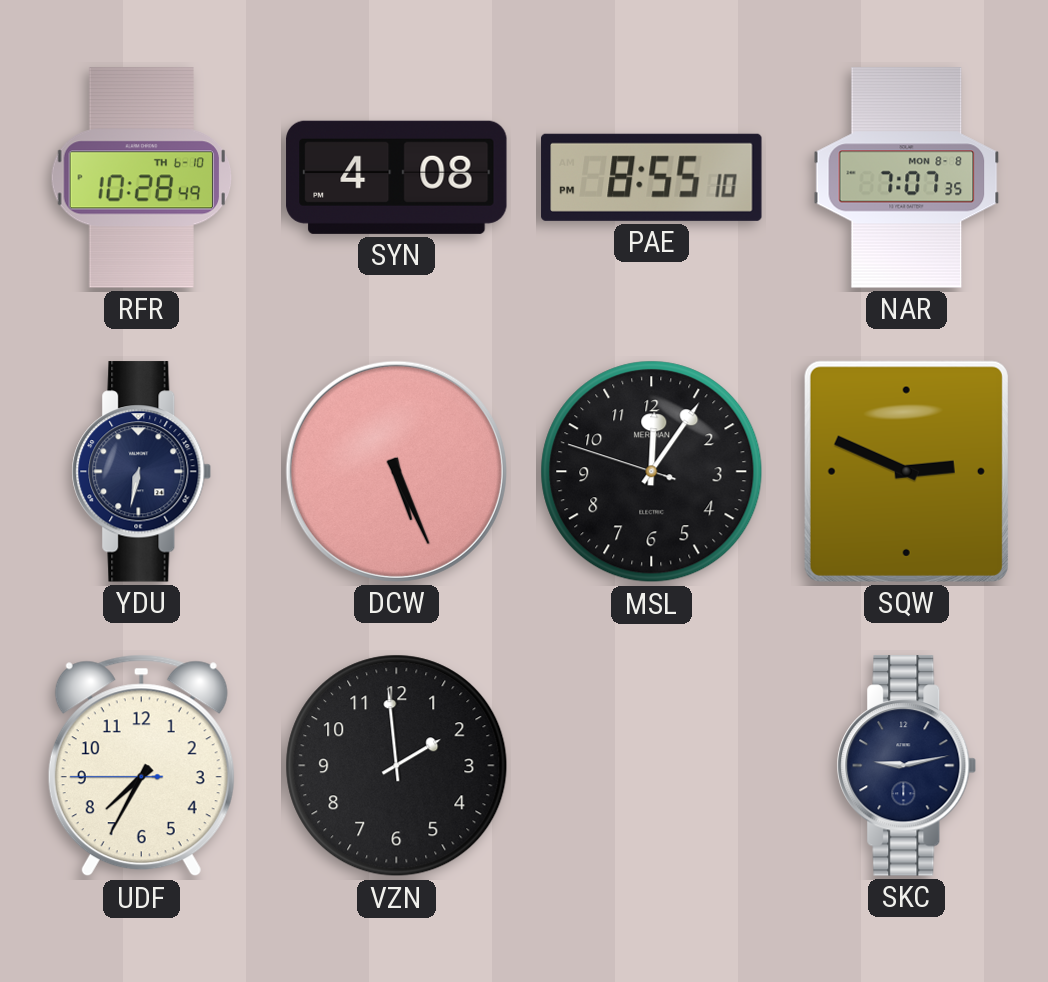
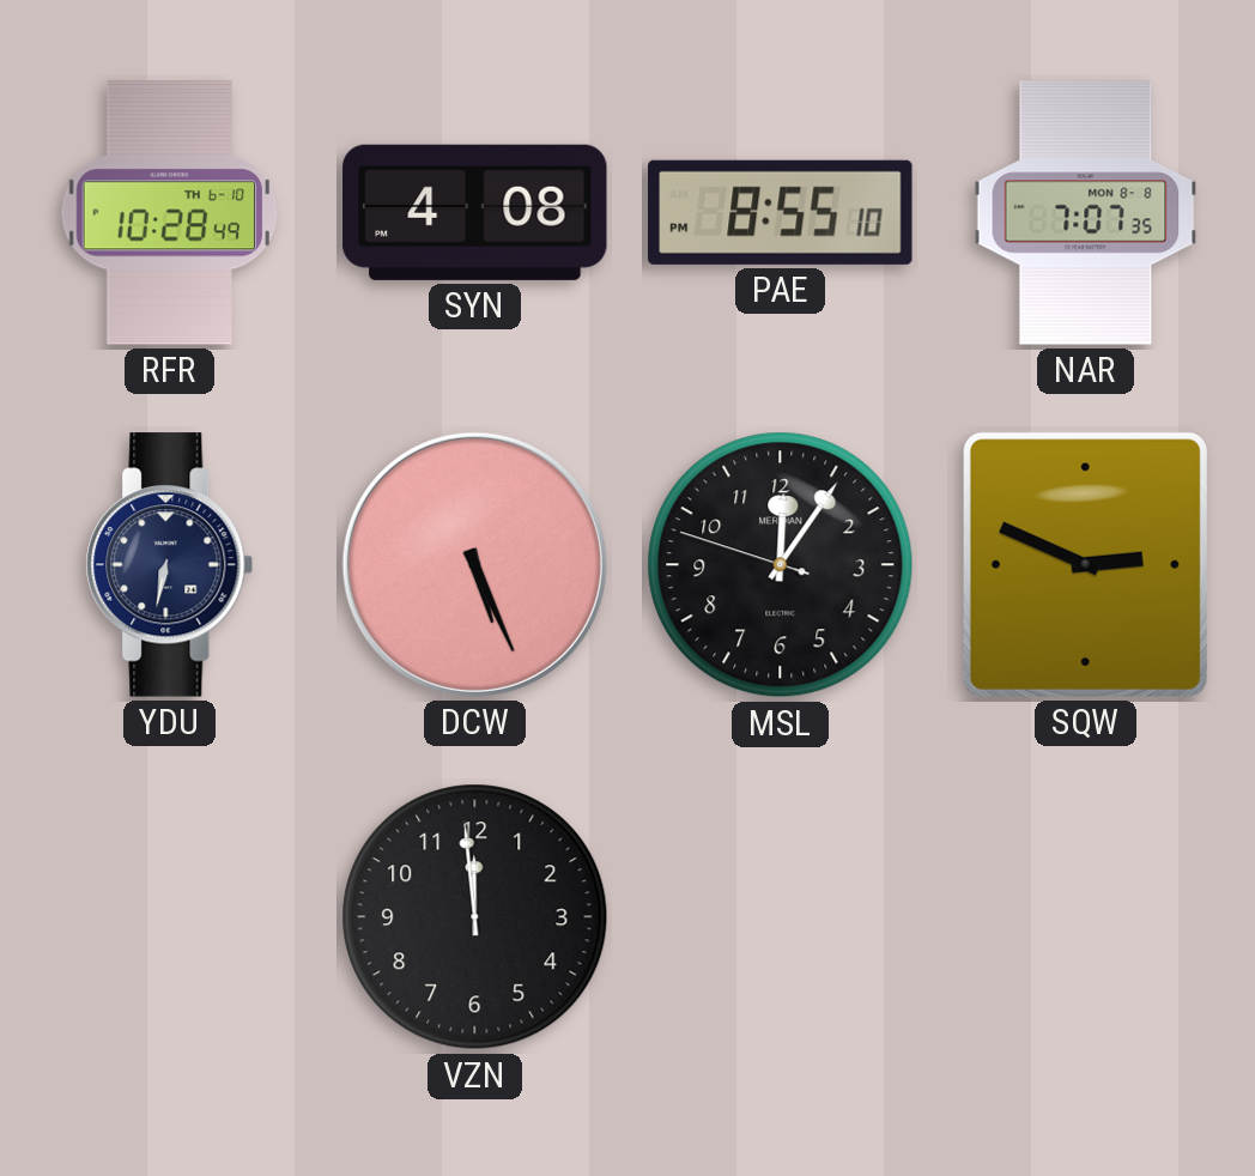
UDF: 7:34 -> none
VZN: 1:59 -> 11:59
SKC: 9:13 -> none
